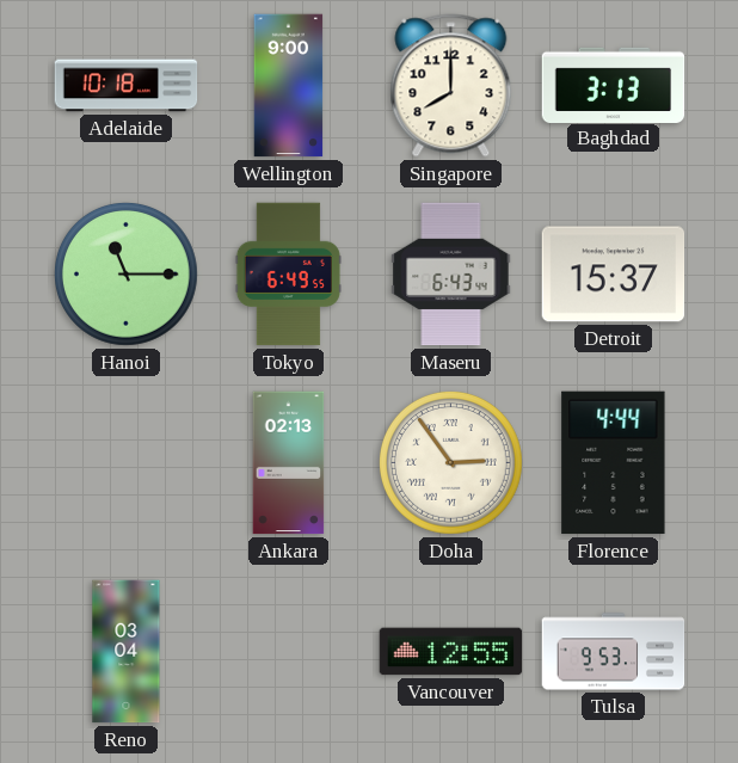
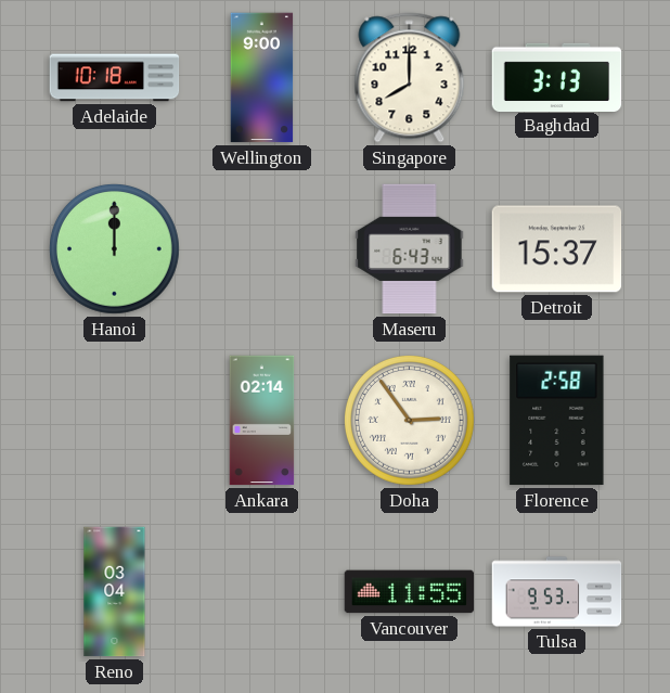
Hanoi: 11:15 -> 12:00
Tokyo: 6:49 -> none
Ankara: 02:13 -> 02:14
Florence: 4:44 -> 2:58
Vancouver: 12:55 -> 11:55
